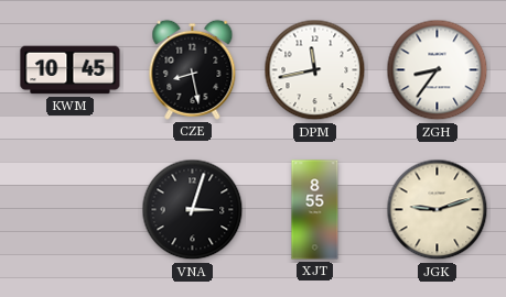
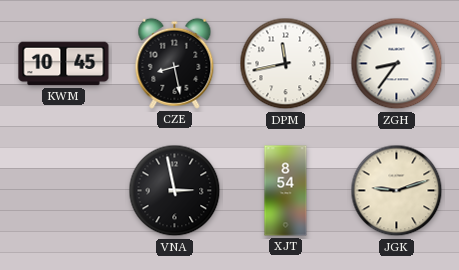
VNA: 3:03 -> 2:58
XJT: 8:55 -> 8:54
